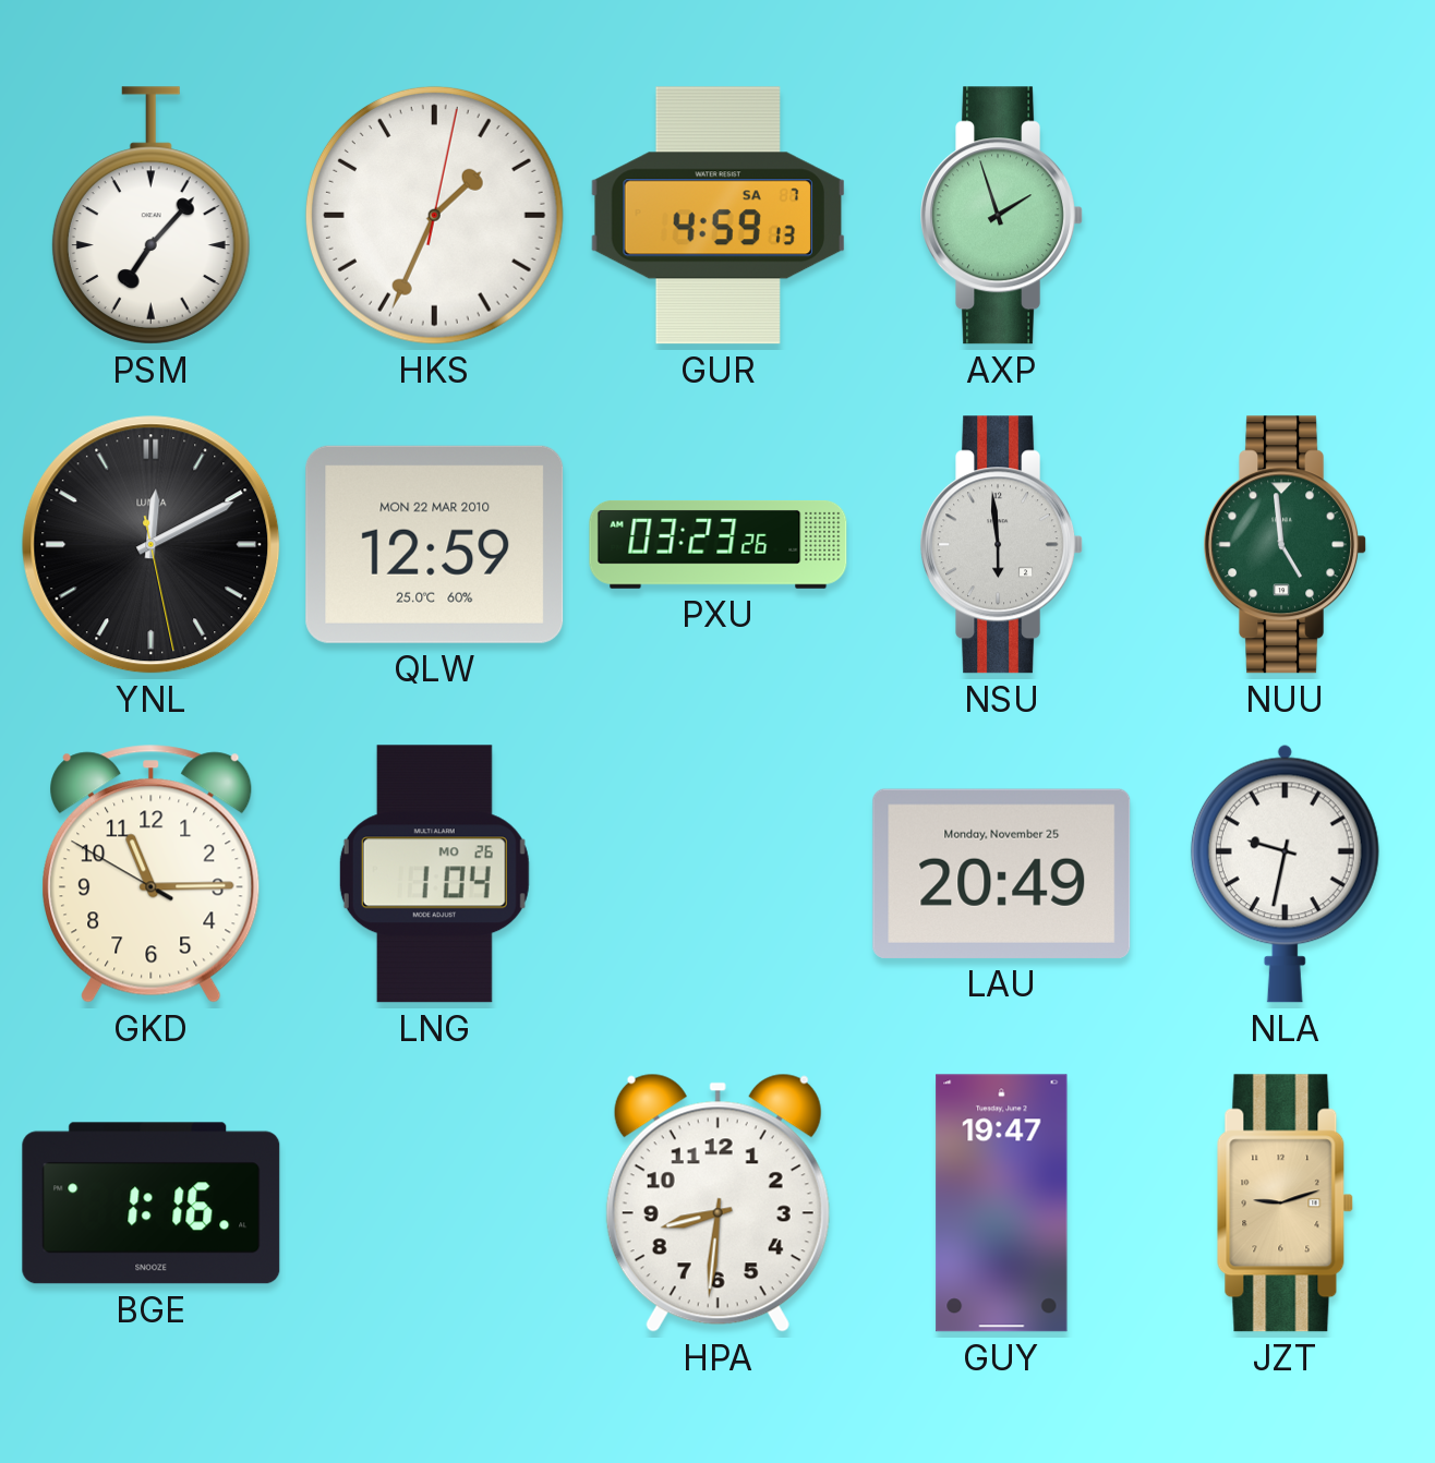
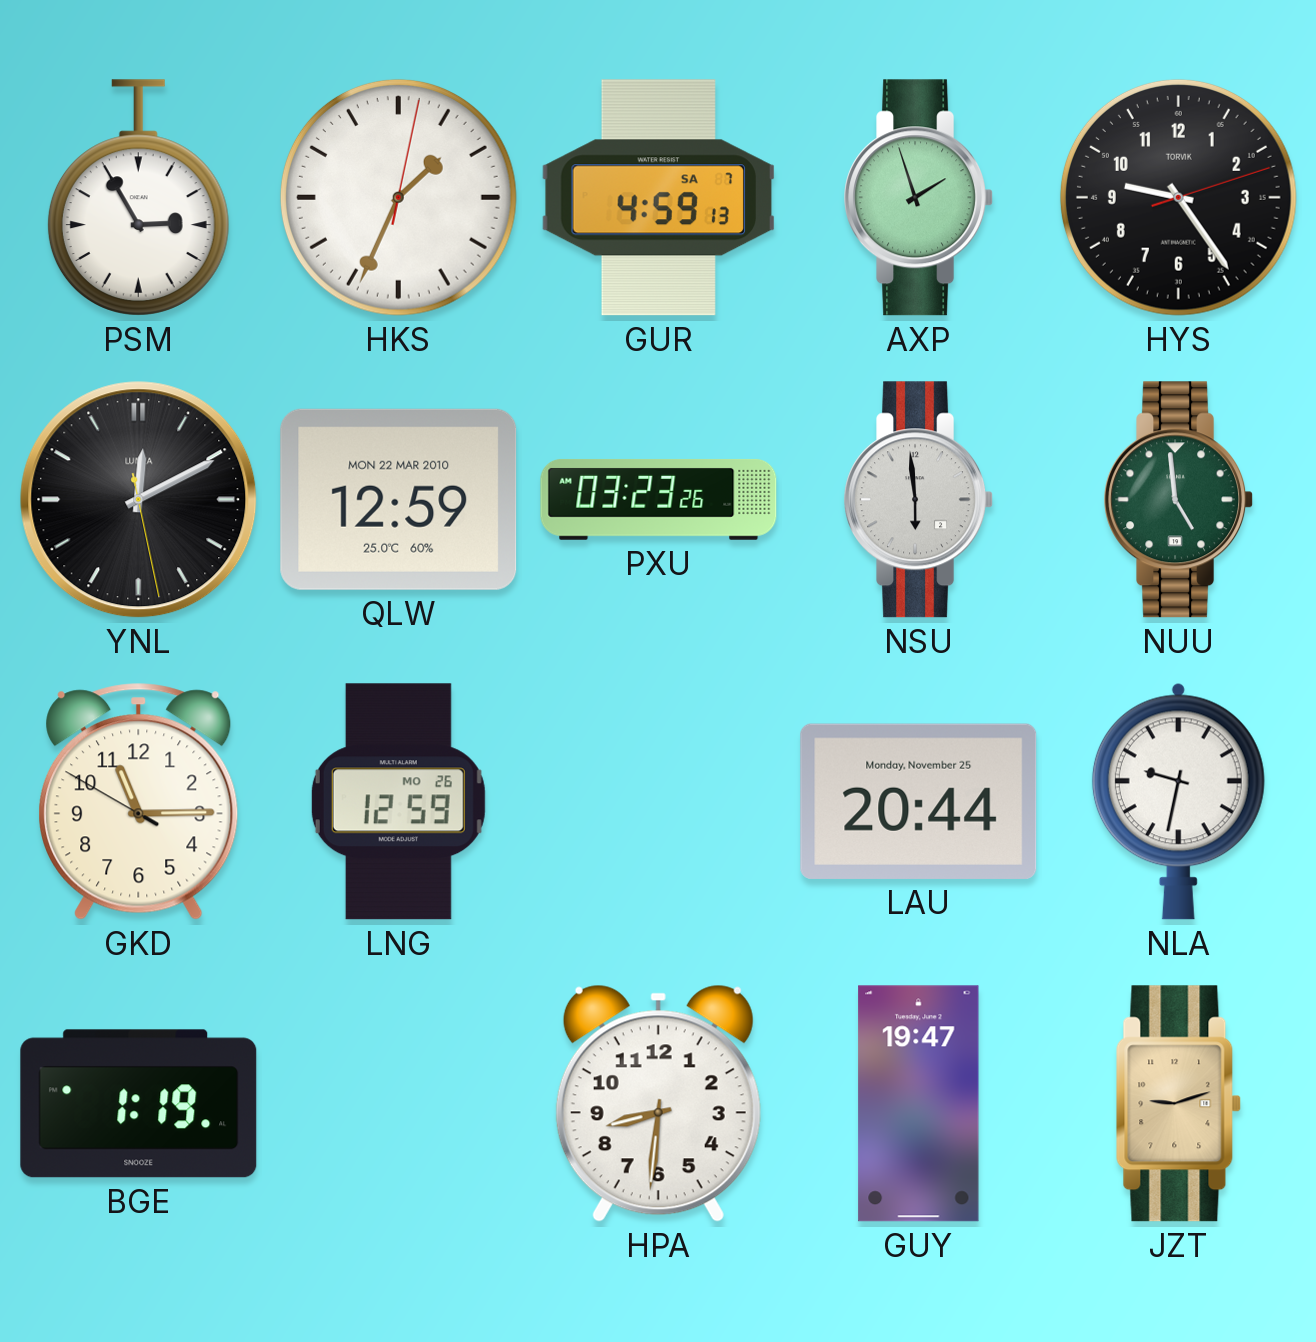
PSM: 7:07 -> 2:55
HYS: none -> 9:24
LNG: 1:04 -> 12:59
LAU: 20:49 -> 20:44
BGE: 1:16 -> 1:19
